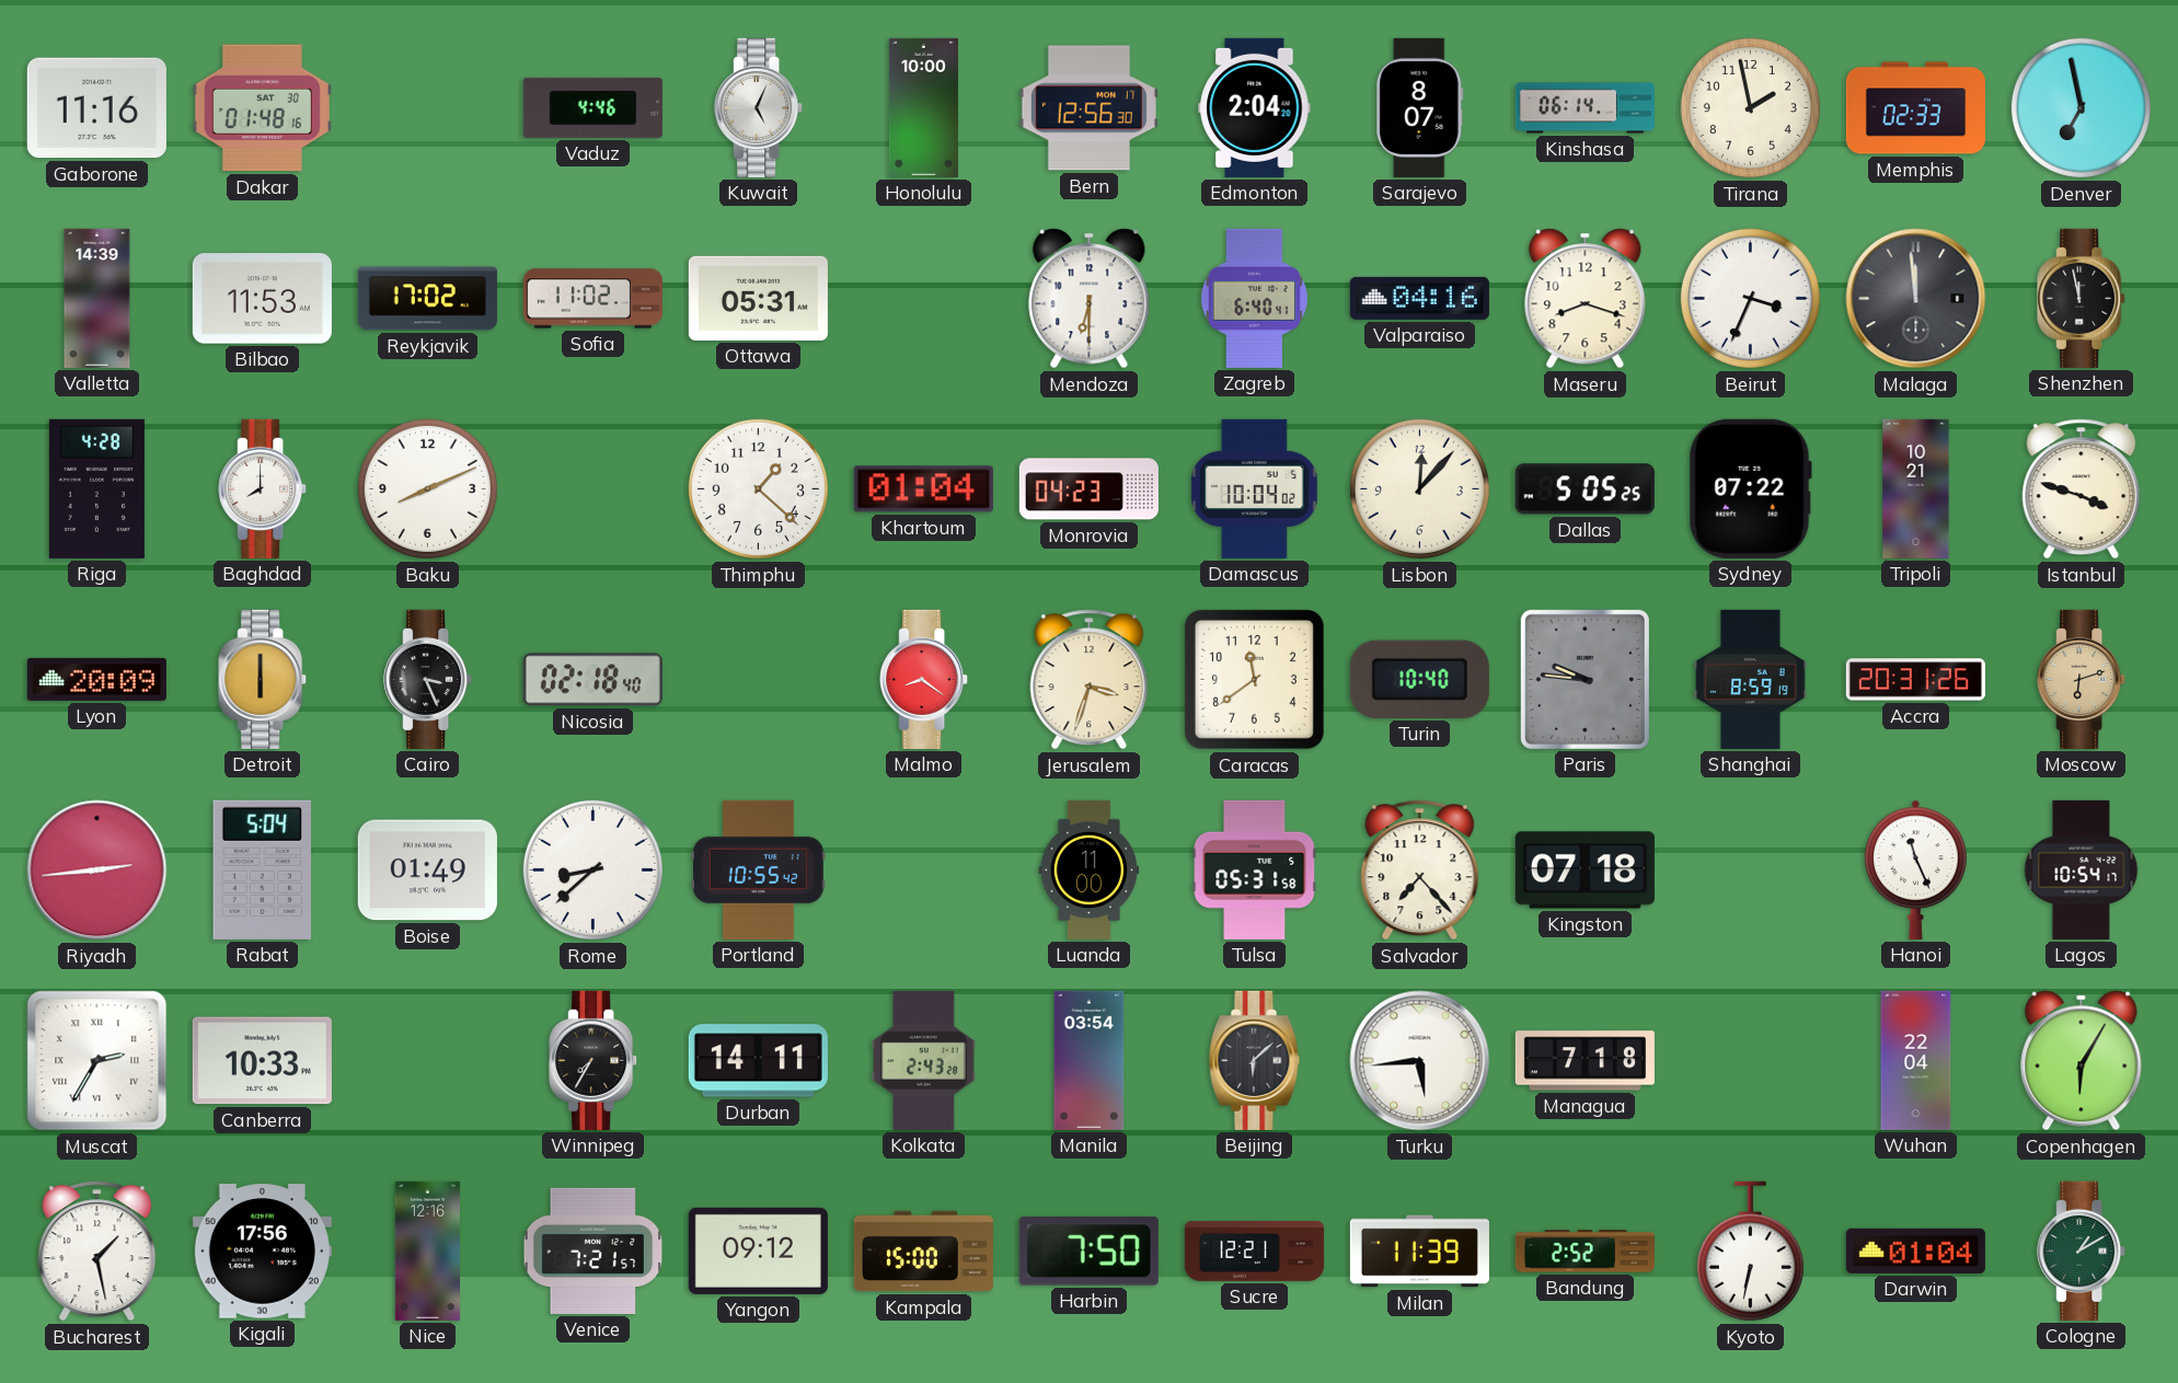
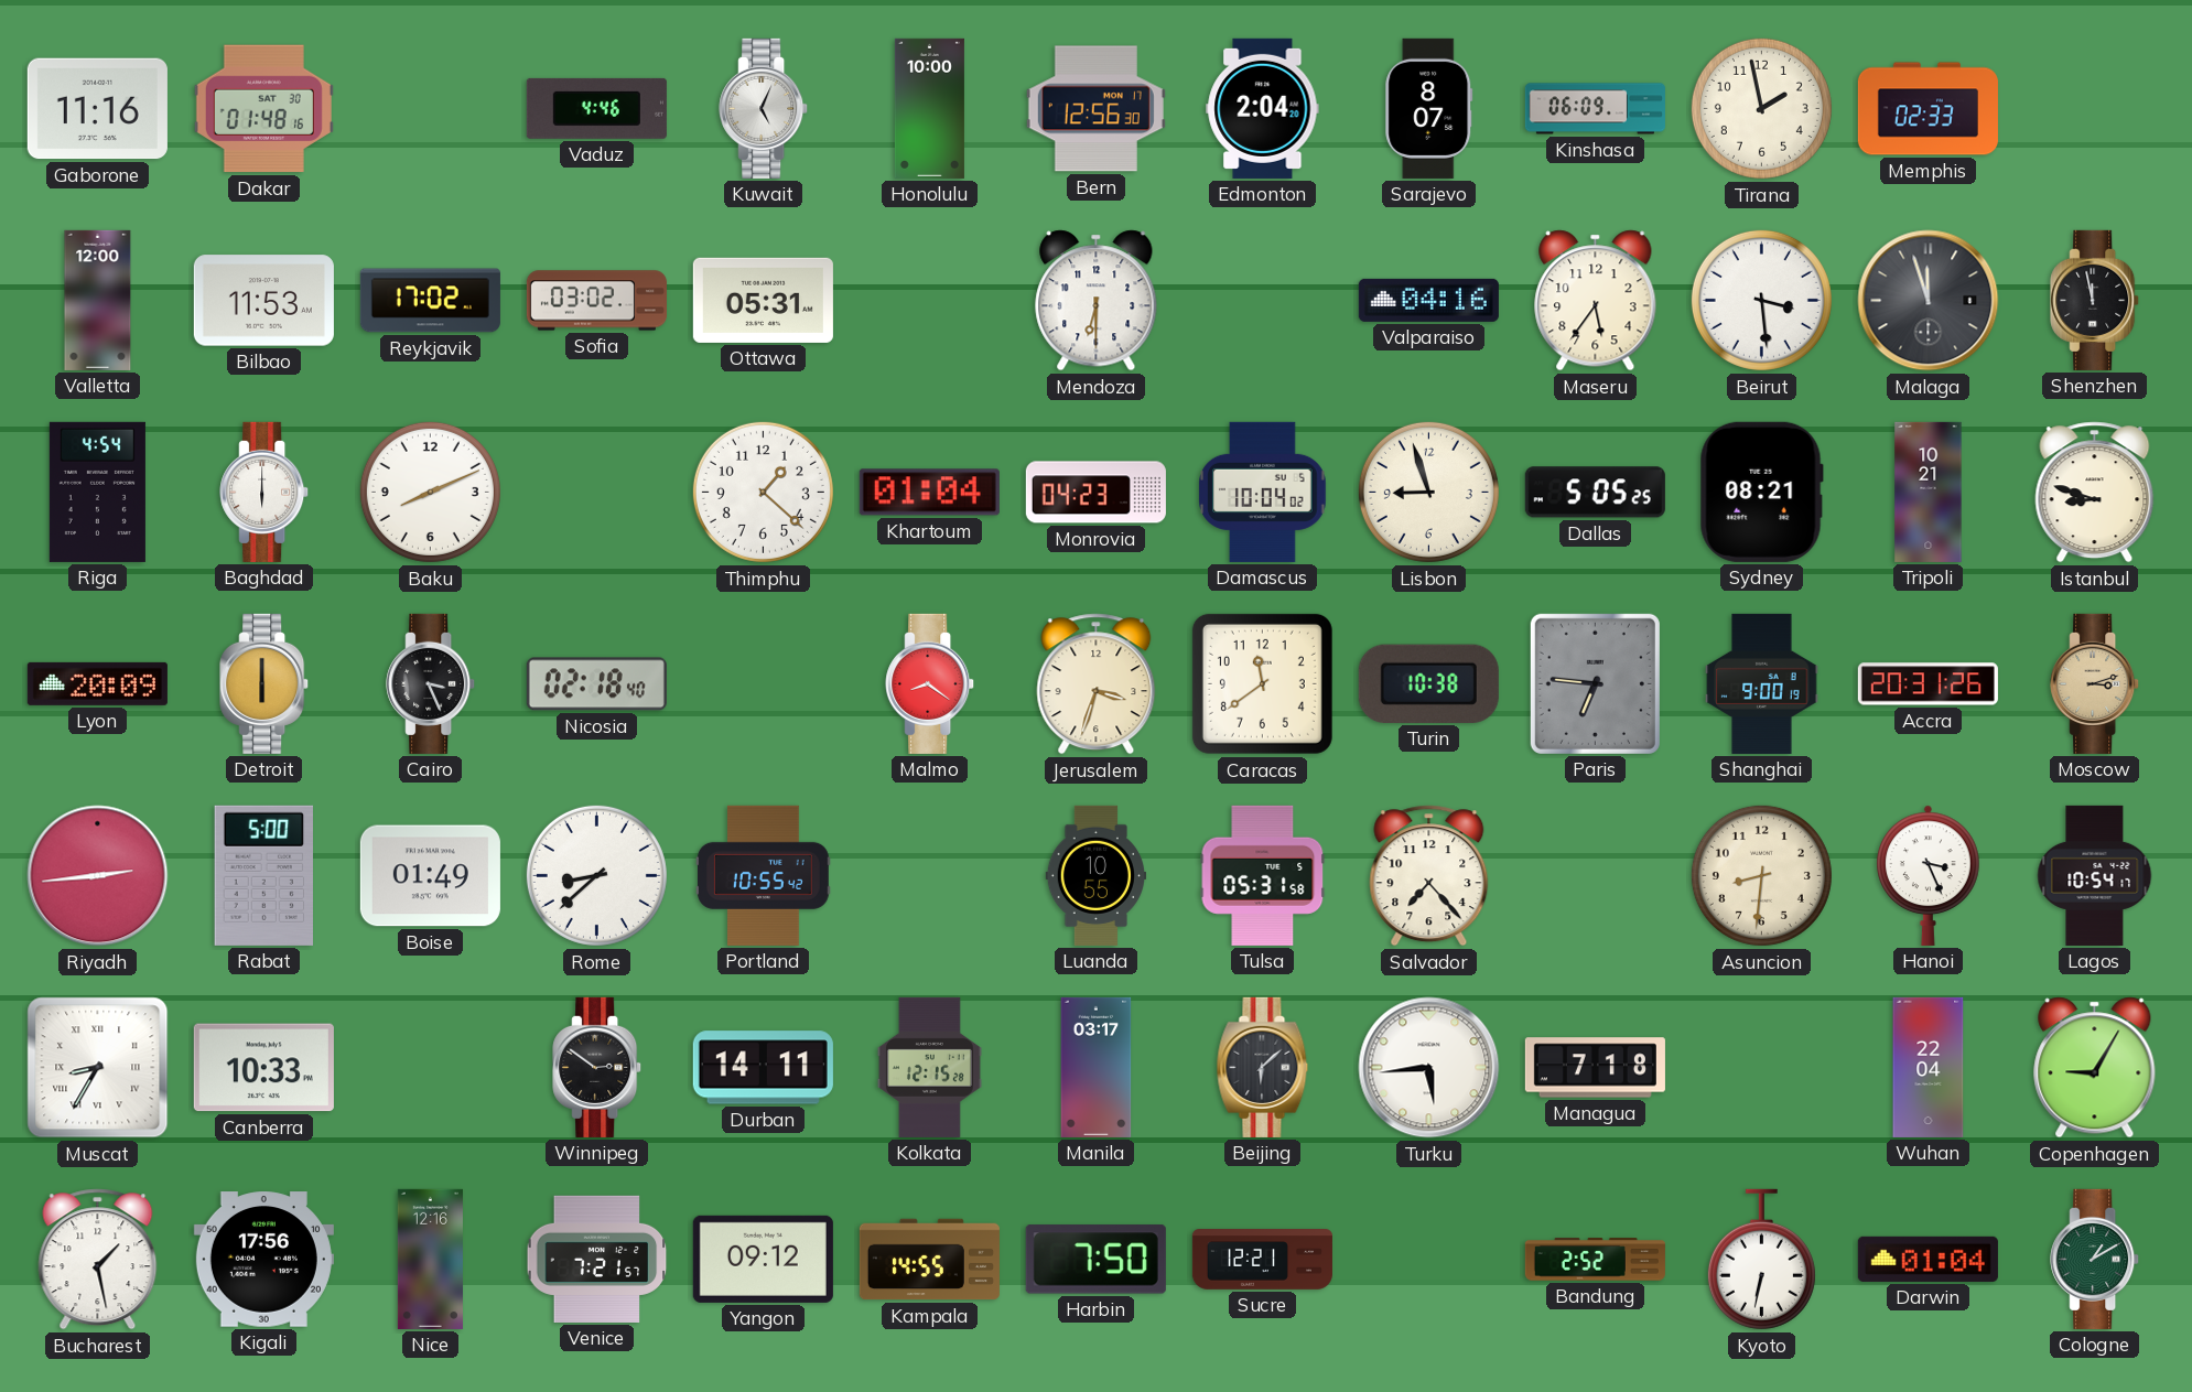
Kinshasa: 06:14 -> 06:09
Denver: 6:58 -> none
Valletta: 14:39 -> 12:00
Sofia: 11:02 -> 03:02
Zagreb: 6:40 -> none
Maseru: 8:18 -> 5:36
Beirut: 3:34 -> 3:29
Malaga: 11:59 -> 11:57
Riga: 4:28 -> 4:54
Baghdad: 8:00 -> 6:00
Lisbon: 12:07 -> 8:57
Sydney: 07:22 -> 08:21
Istanbul: 3:48 -> 8:48
Turin: 10:40 -> 10:38
Paris: 9:46 -> 6:46
Shanghai: 8:59 -> 9:00
Moscow: 6:12 -> 3:12
Rabat: 5:04 -> 5:00
Luanda: 11:00 -> 10:55
Kingston: 07:18 -> none
Asuncion: none -> 8:31
Hanoi: 11:26 -> 3:26
Muscat: 2:35 -> 8:35
Winnipeg: 7:35 -> 2:51
Kolkata: 2:43 -> 12:15
Manila: 03:54 -> 03:17
Copenhagen: 6:05 -> 9:05
Kampala: 15:00 -> 14:55
Milan: 11:39 -> none
